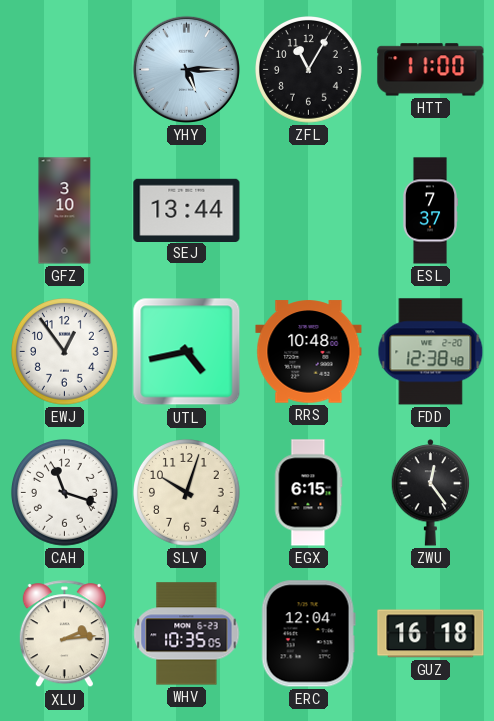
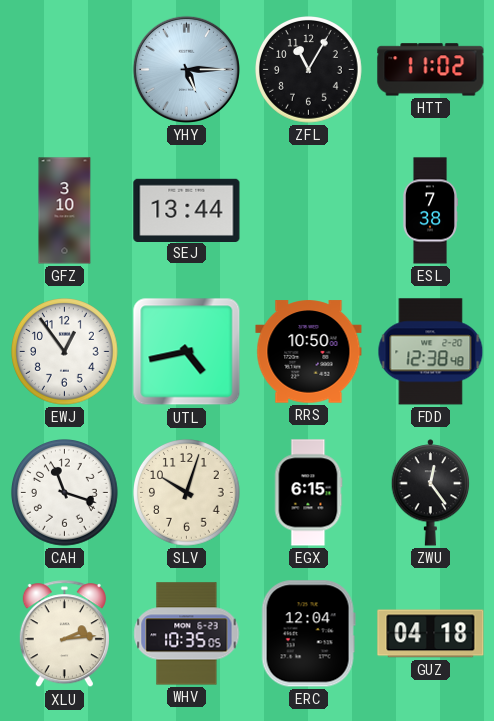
HTT: 11:00 -> 11:02
ESL: 7:37 -> 7:38
RRS: 10:48 -> 10:50
GUZ: 16:18 -> 04:18
